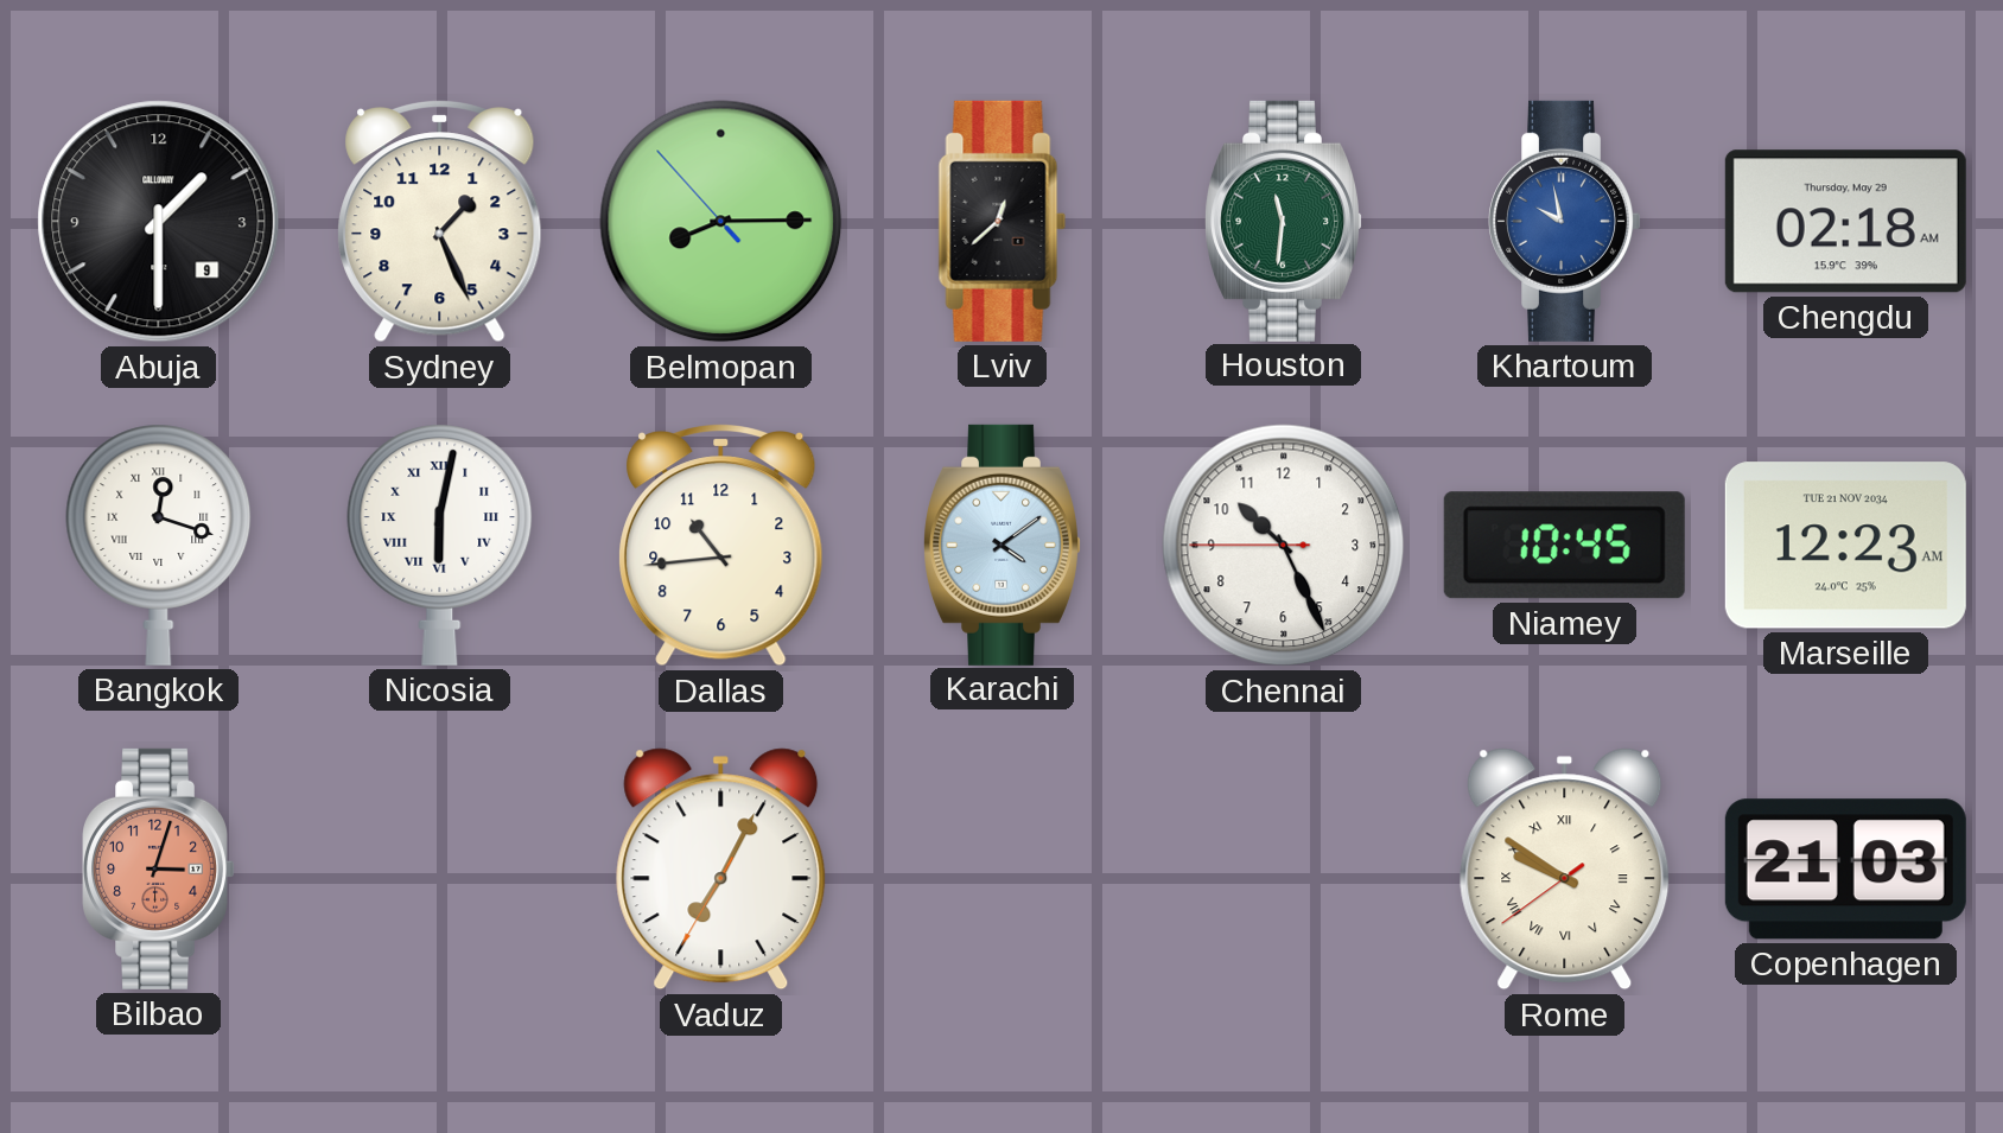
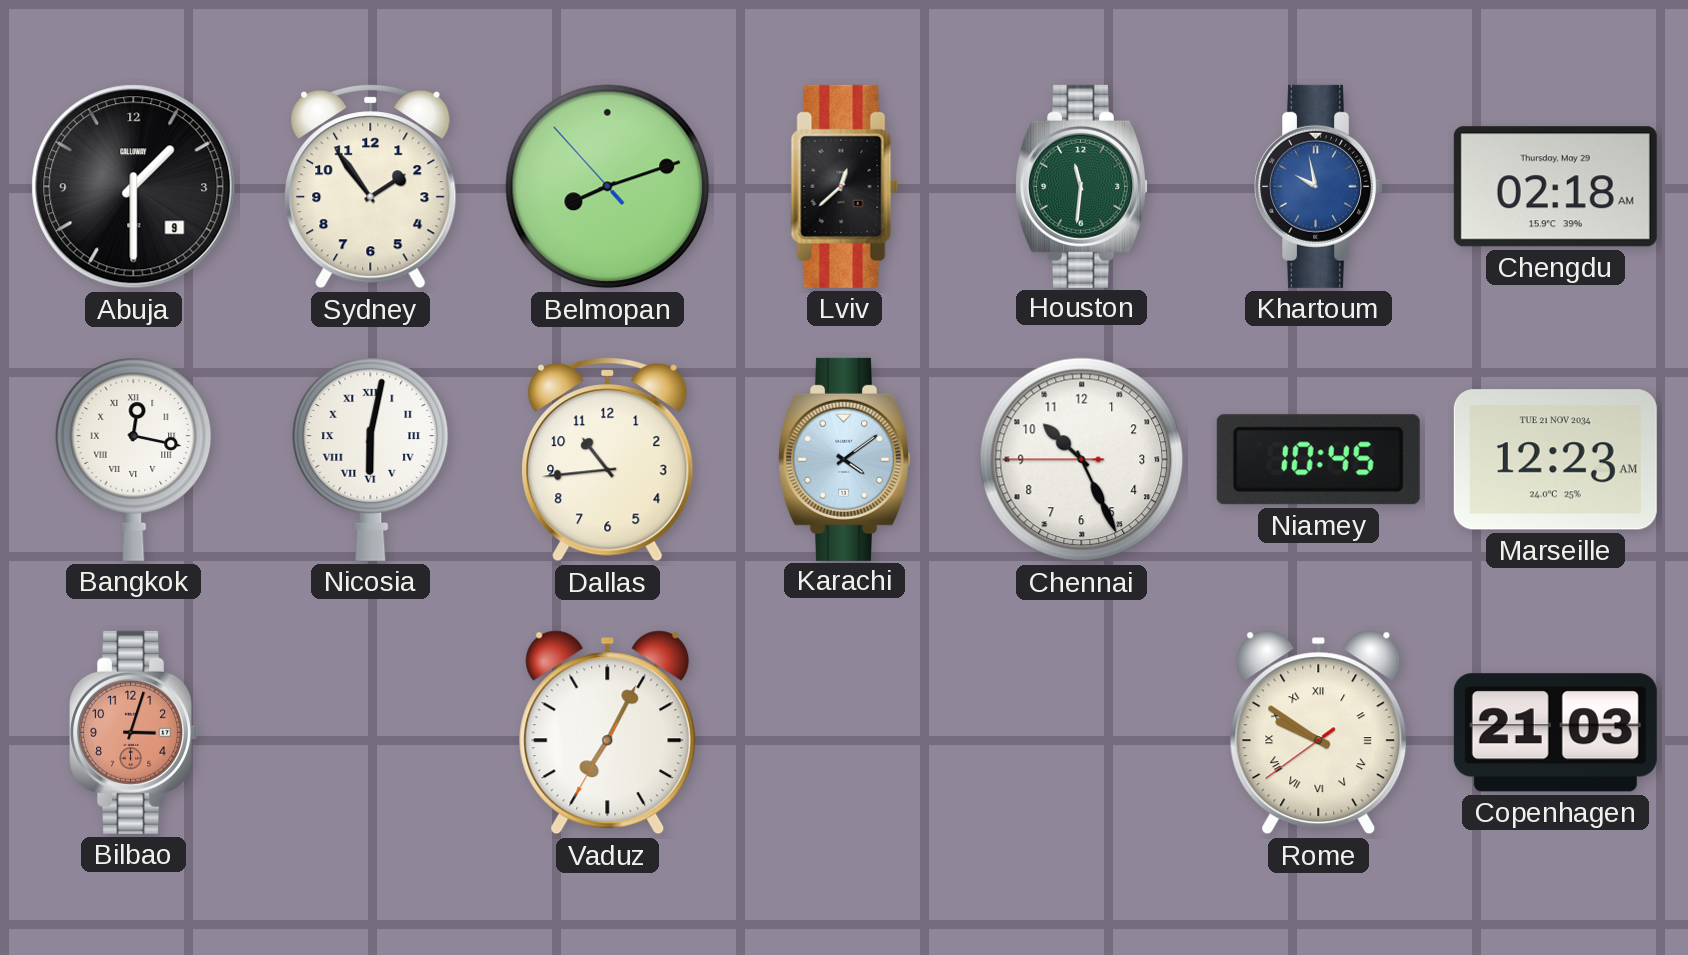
Sydney: 1:26 -> 1:54
Belmopan: 8:14 -> 8:11
Bangkok: 12:18 -> 12:17
